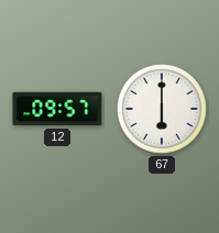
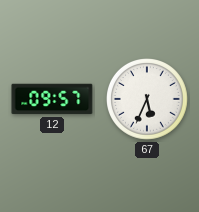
67: 6:00 -> 5:34
